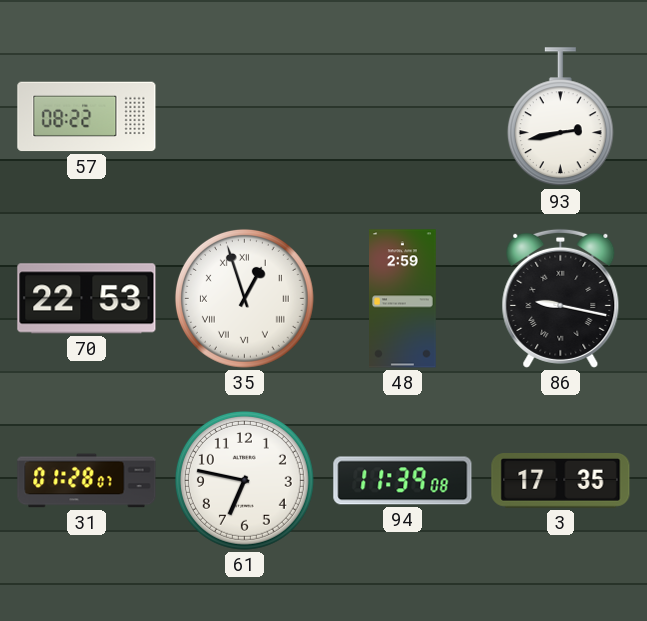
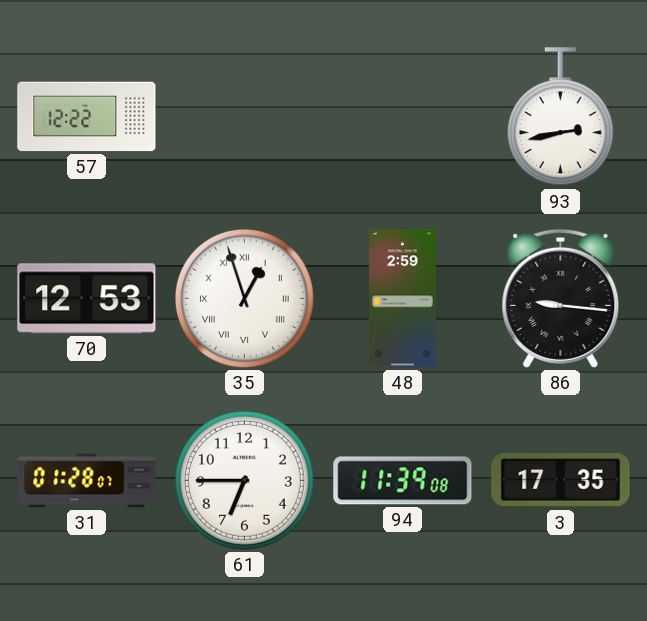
57: 08:22 -> 12:22
70: 22:53 -> 12:53
86: 9:17 -> 9:16
61: 6:47 -> 6:45
